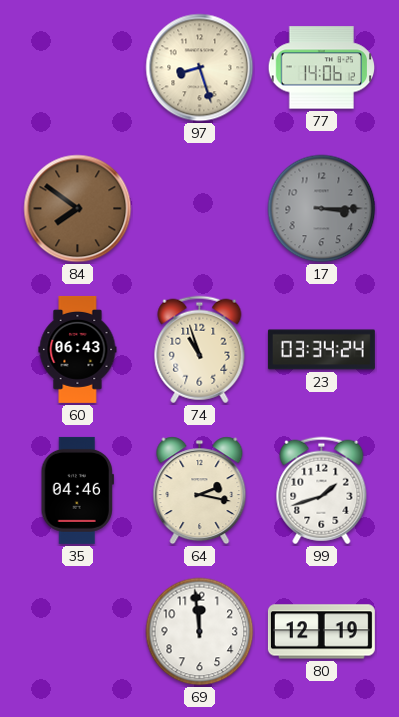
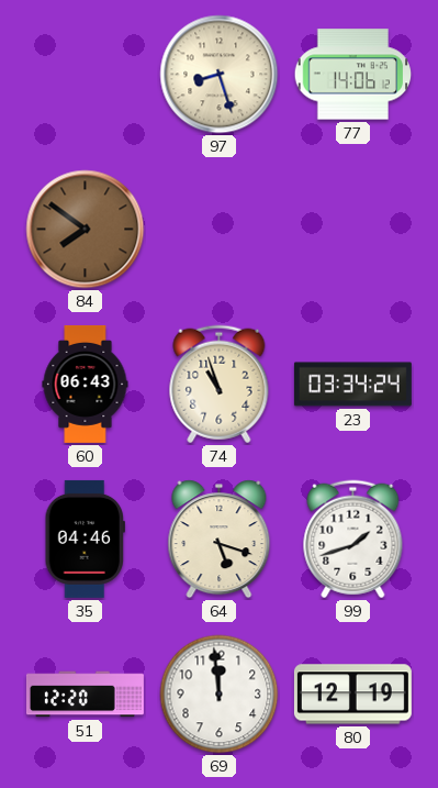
17: 3:15 -> none
64: 2:17 -> 5:18
51: none -> 12:20
